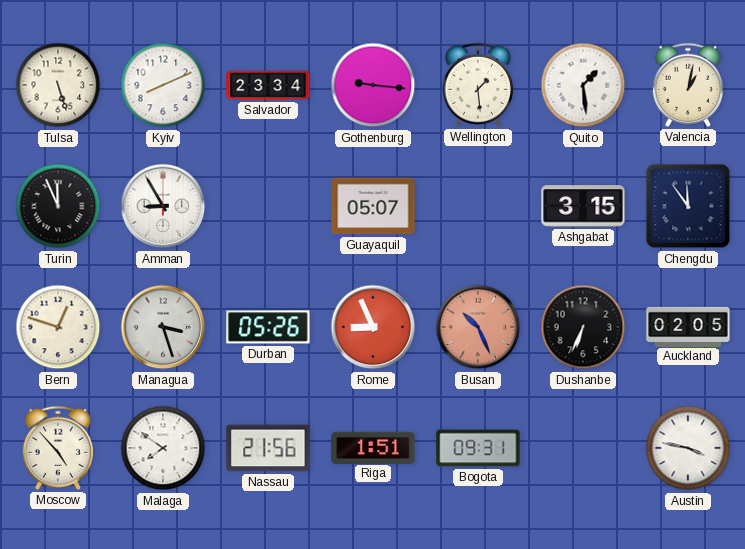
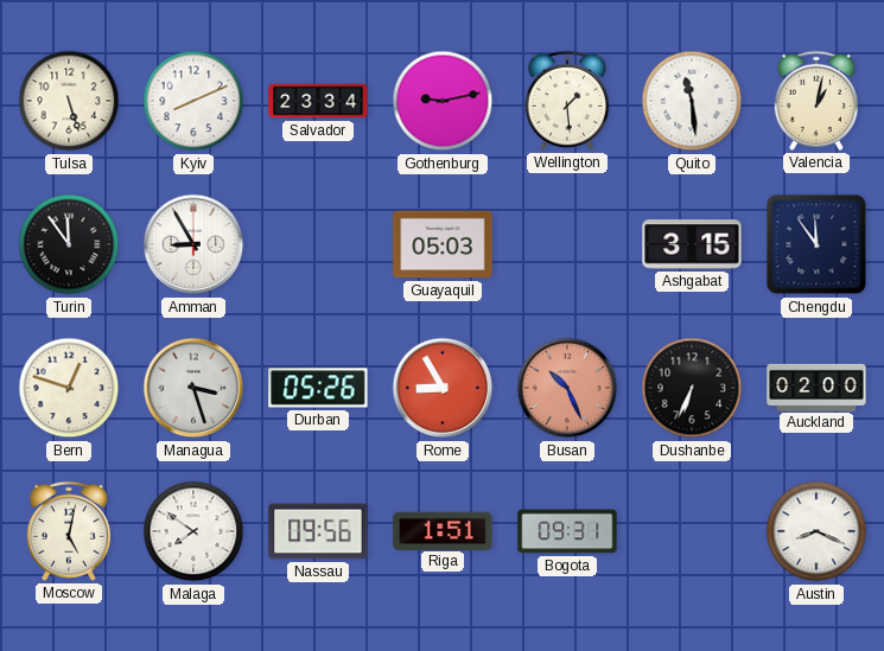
Gothenburg: 9:16 -> 9:13
Quito: 1:29 -> 11:29
Turin: 11:56 -> 11:54
Guayaquil: 05:07 -> 05:03
Rome: 8:56 -> 8:55
Auckland: 02:05 -> 02:00
Moscow: 4:53 -> 5:02
Nassau: 21:56 -> 09:56
Austin: 3:47 -> 8:19
